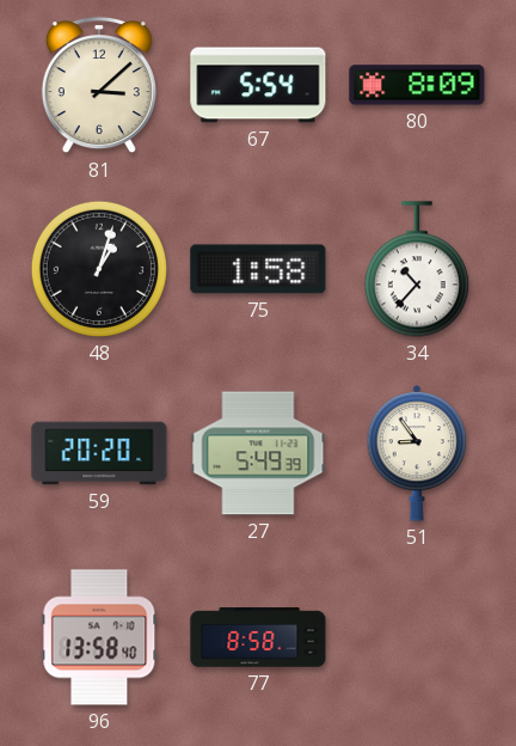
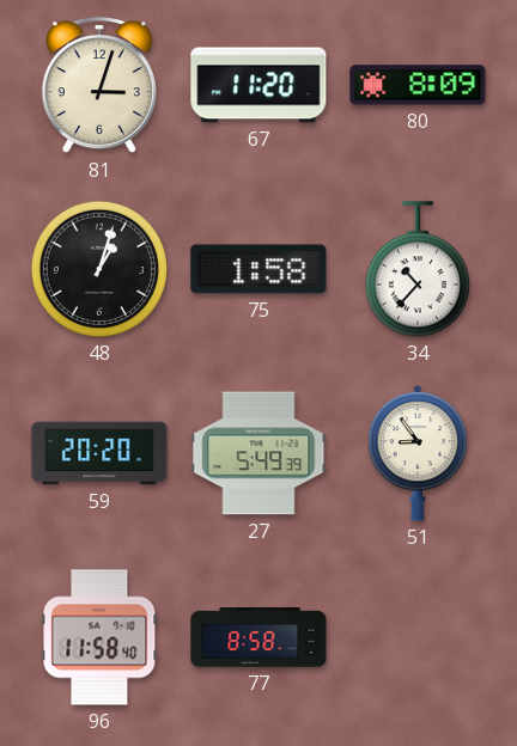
81: 3:08 -> 3:03
67: 5:54 -> 11:20
96: 13:58 -> 11:58
